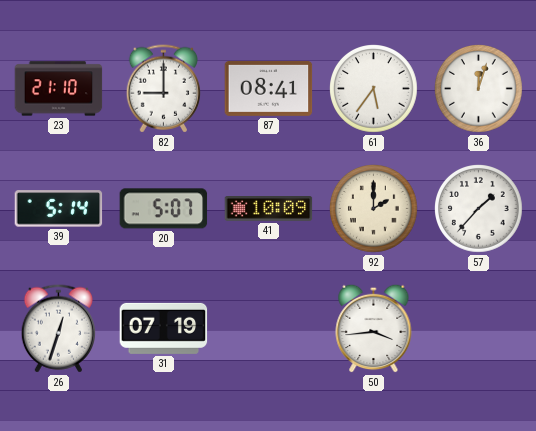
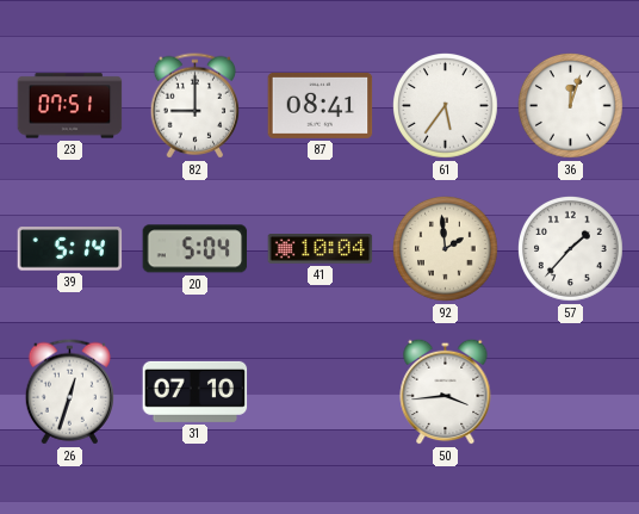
23: 21:10 -> 07:51
20: 5:07 -> 5:04
41: 10:09 -> 10:04
92: 2:00 -> 1:59
31: 07:19 -> 07:10
